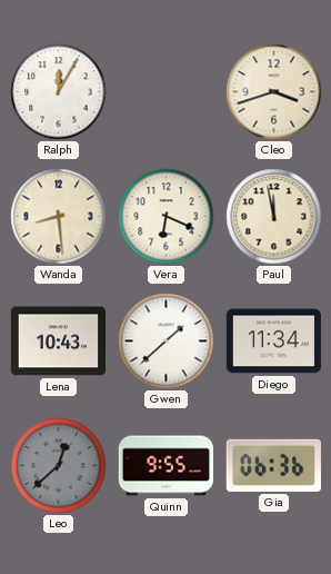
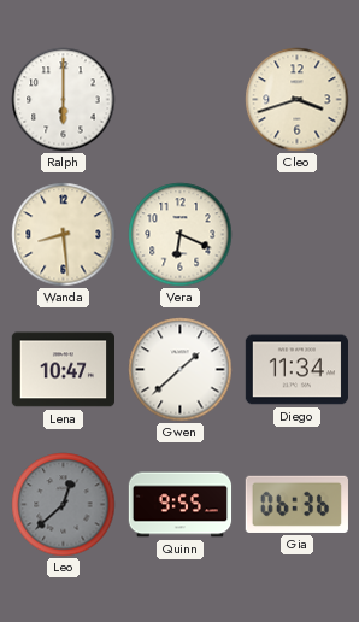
Ralph: 12:05 -> 6:00
Paul: 11:58 -> none
Lena: 10:43 -> 10:47
